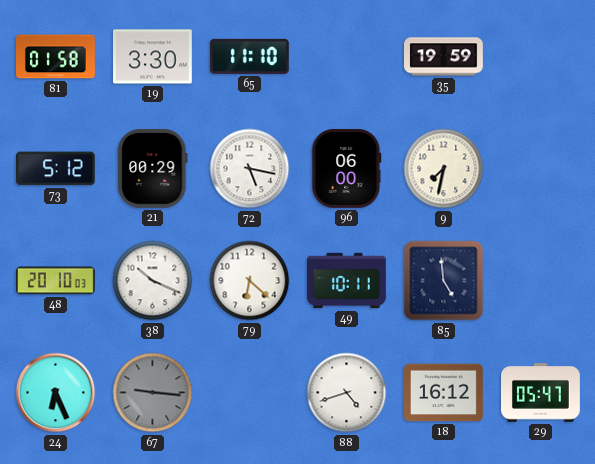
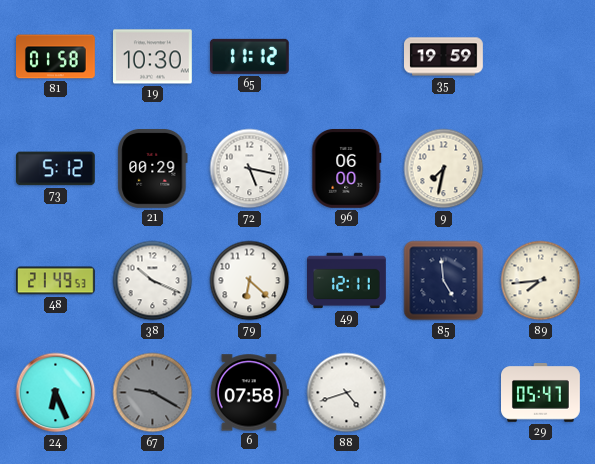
19: 3:30 -> 10:30
65: 11:10 -> 11:12
48: 20:10 -> 21:49
49: 10:11 -> 12:11
89: none -> 7:44
67: 9:16 -> 9:20
6: none -> 07:58
18: 16:12 -> none
